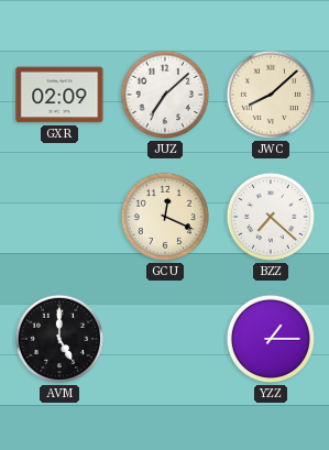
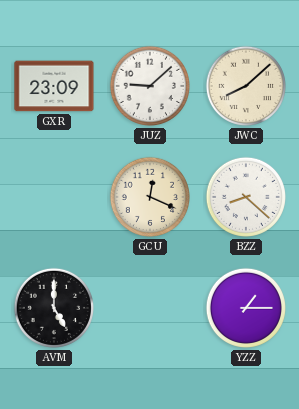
GXR: 02:09 -> 23:09
JUZ: 7:08 -> 9:08
BZZ: 7:22 -> 8:22
